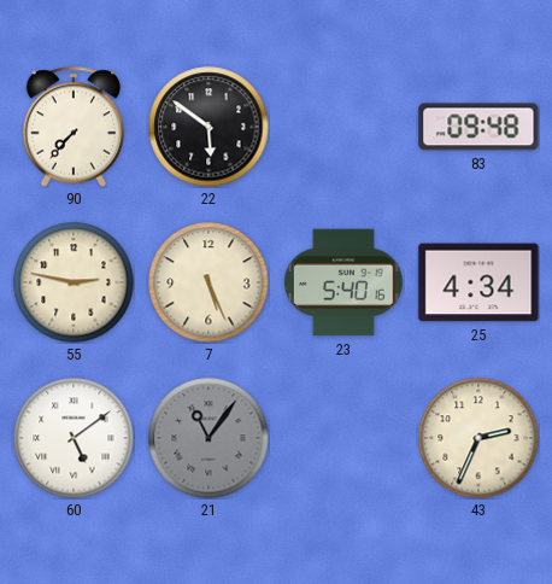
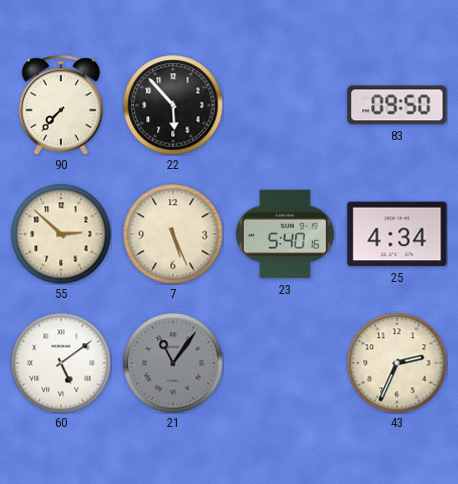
22: 5:51 -> 5:53
83: 09:48 -> 09:50
55: 2:47 -> 2:52
